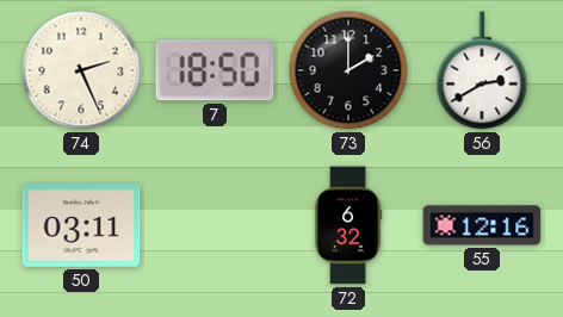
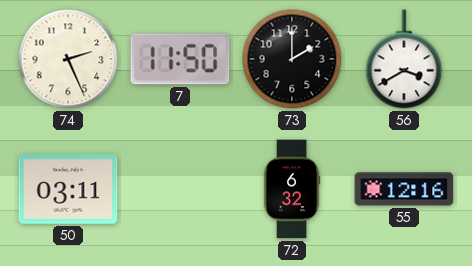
7: 18:50 -> 11:50
56: 2:40 -> 3:40
